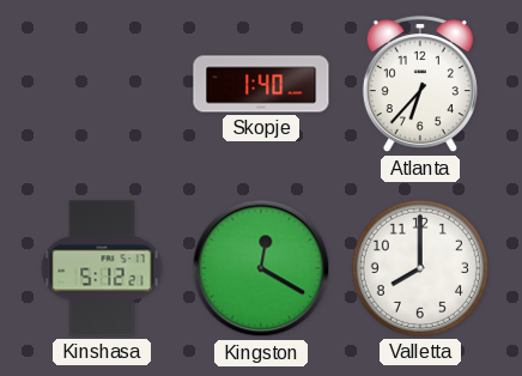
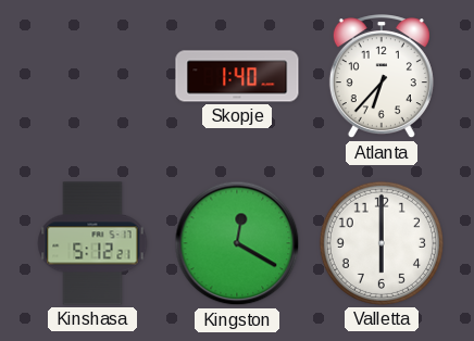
Valletta: 8:00 -> 6:00
